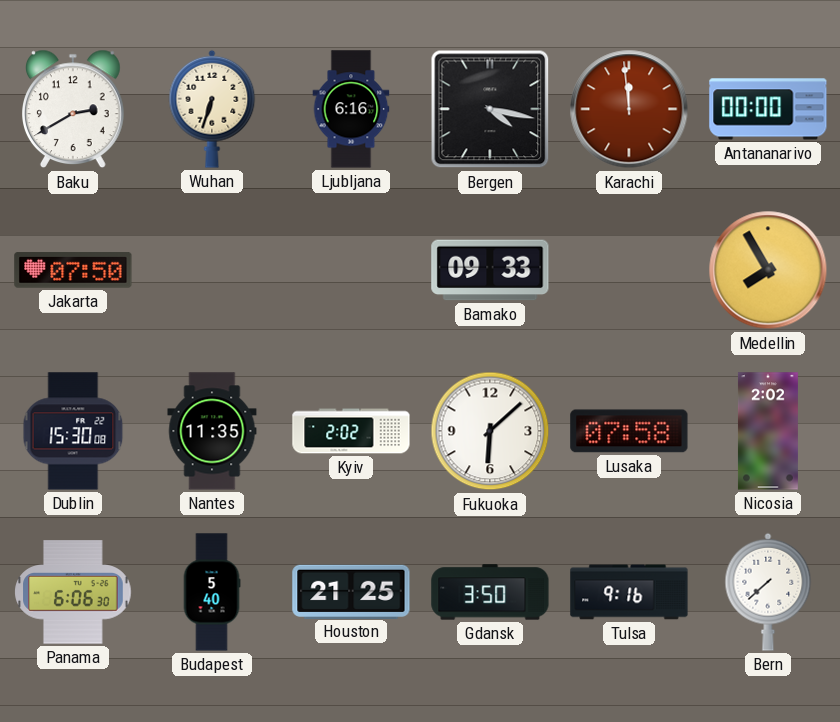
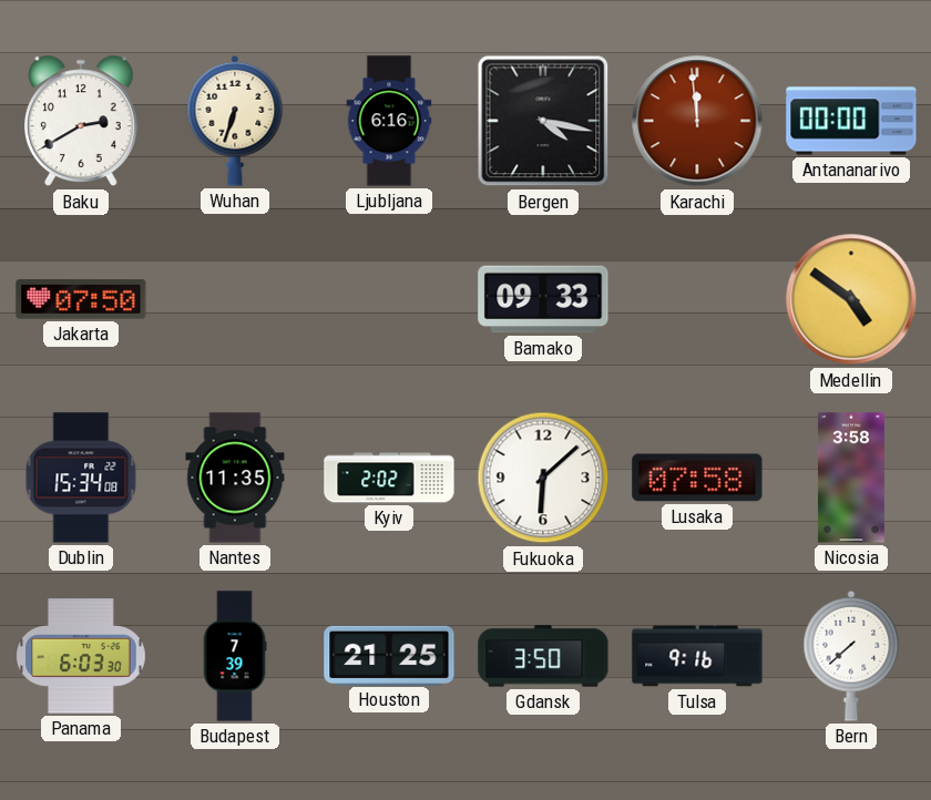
Medellin: 7:55 -> 4:51
Dublin: 15:30 -> 15:34
Nicosia: 2:02 -> 3:58
Panama: 6:06 -> 6:03
Budapest: 5:40 -> 7:39
